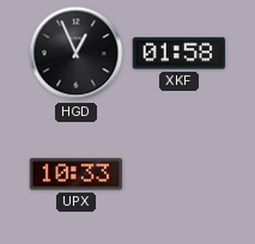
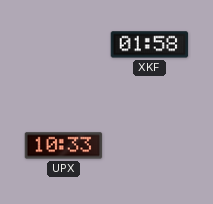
HGD: 12:56 -> none
